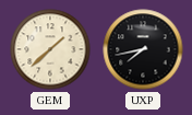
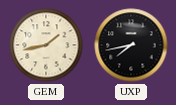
GEM: 1:38 -> 1:43
